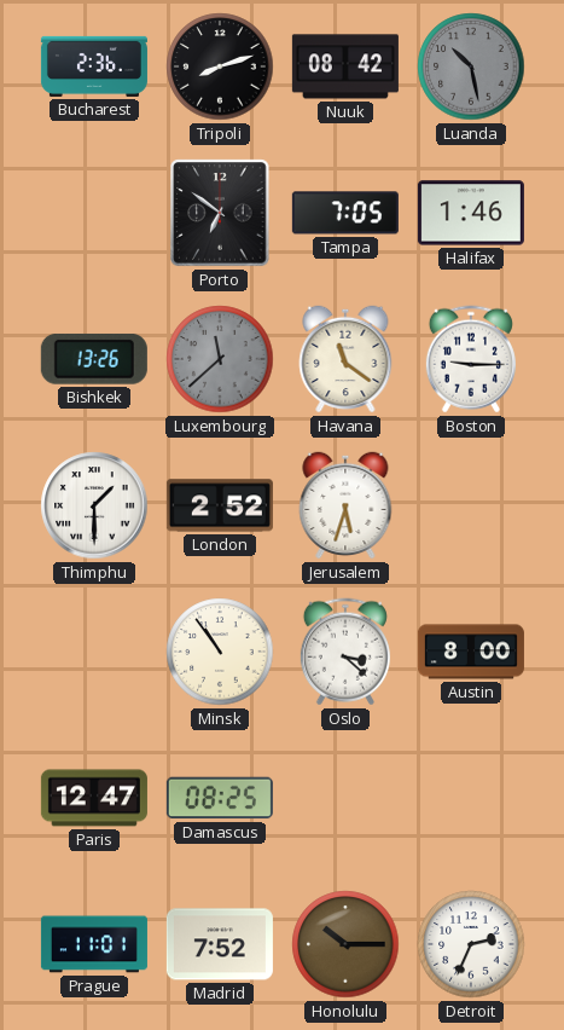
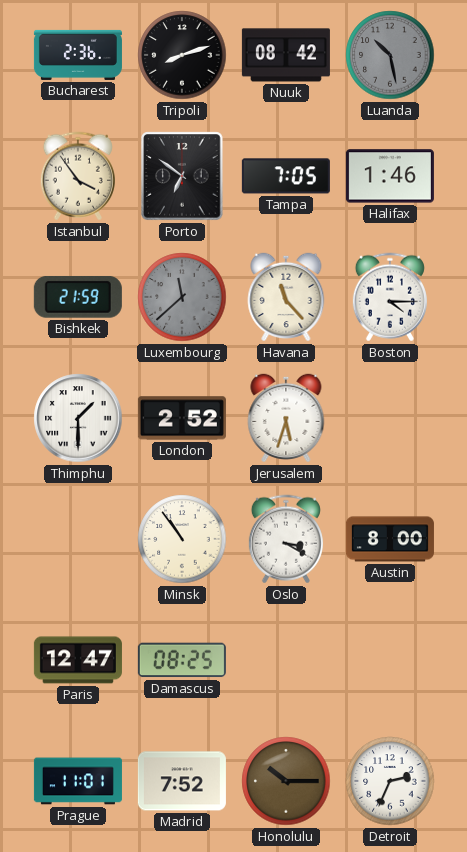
Istanbul: none -> 3:54
Bishkek: 13:26 -> 21:59
Havana: 11:21 -> 11:23
Boston: 9:15 -> 4:15
Oslo: 3:22 -> 3:20
